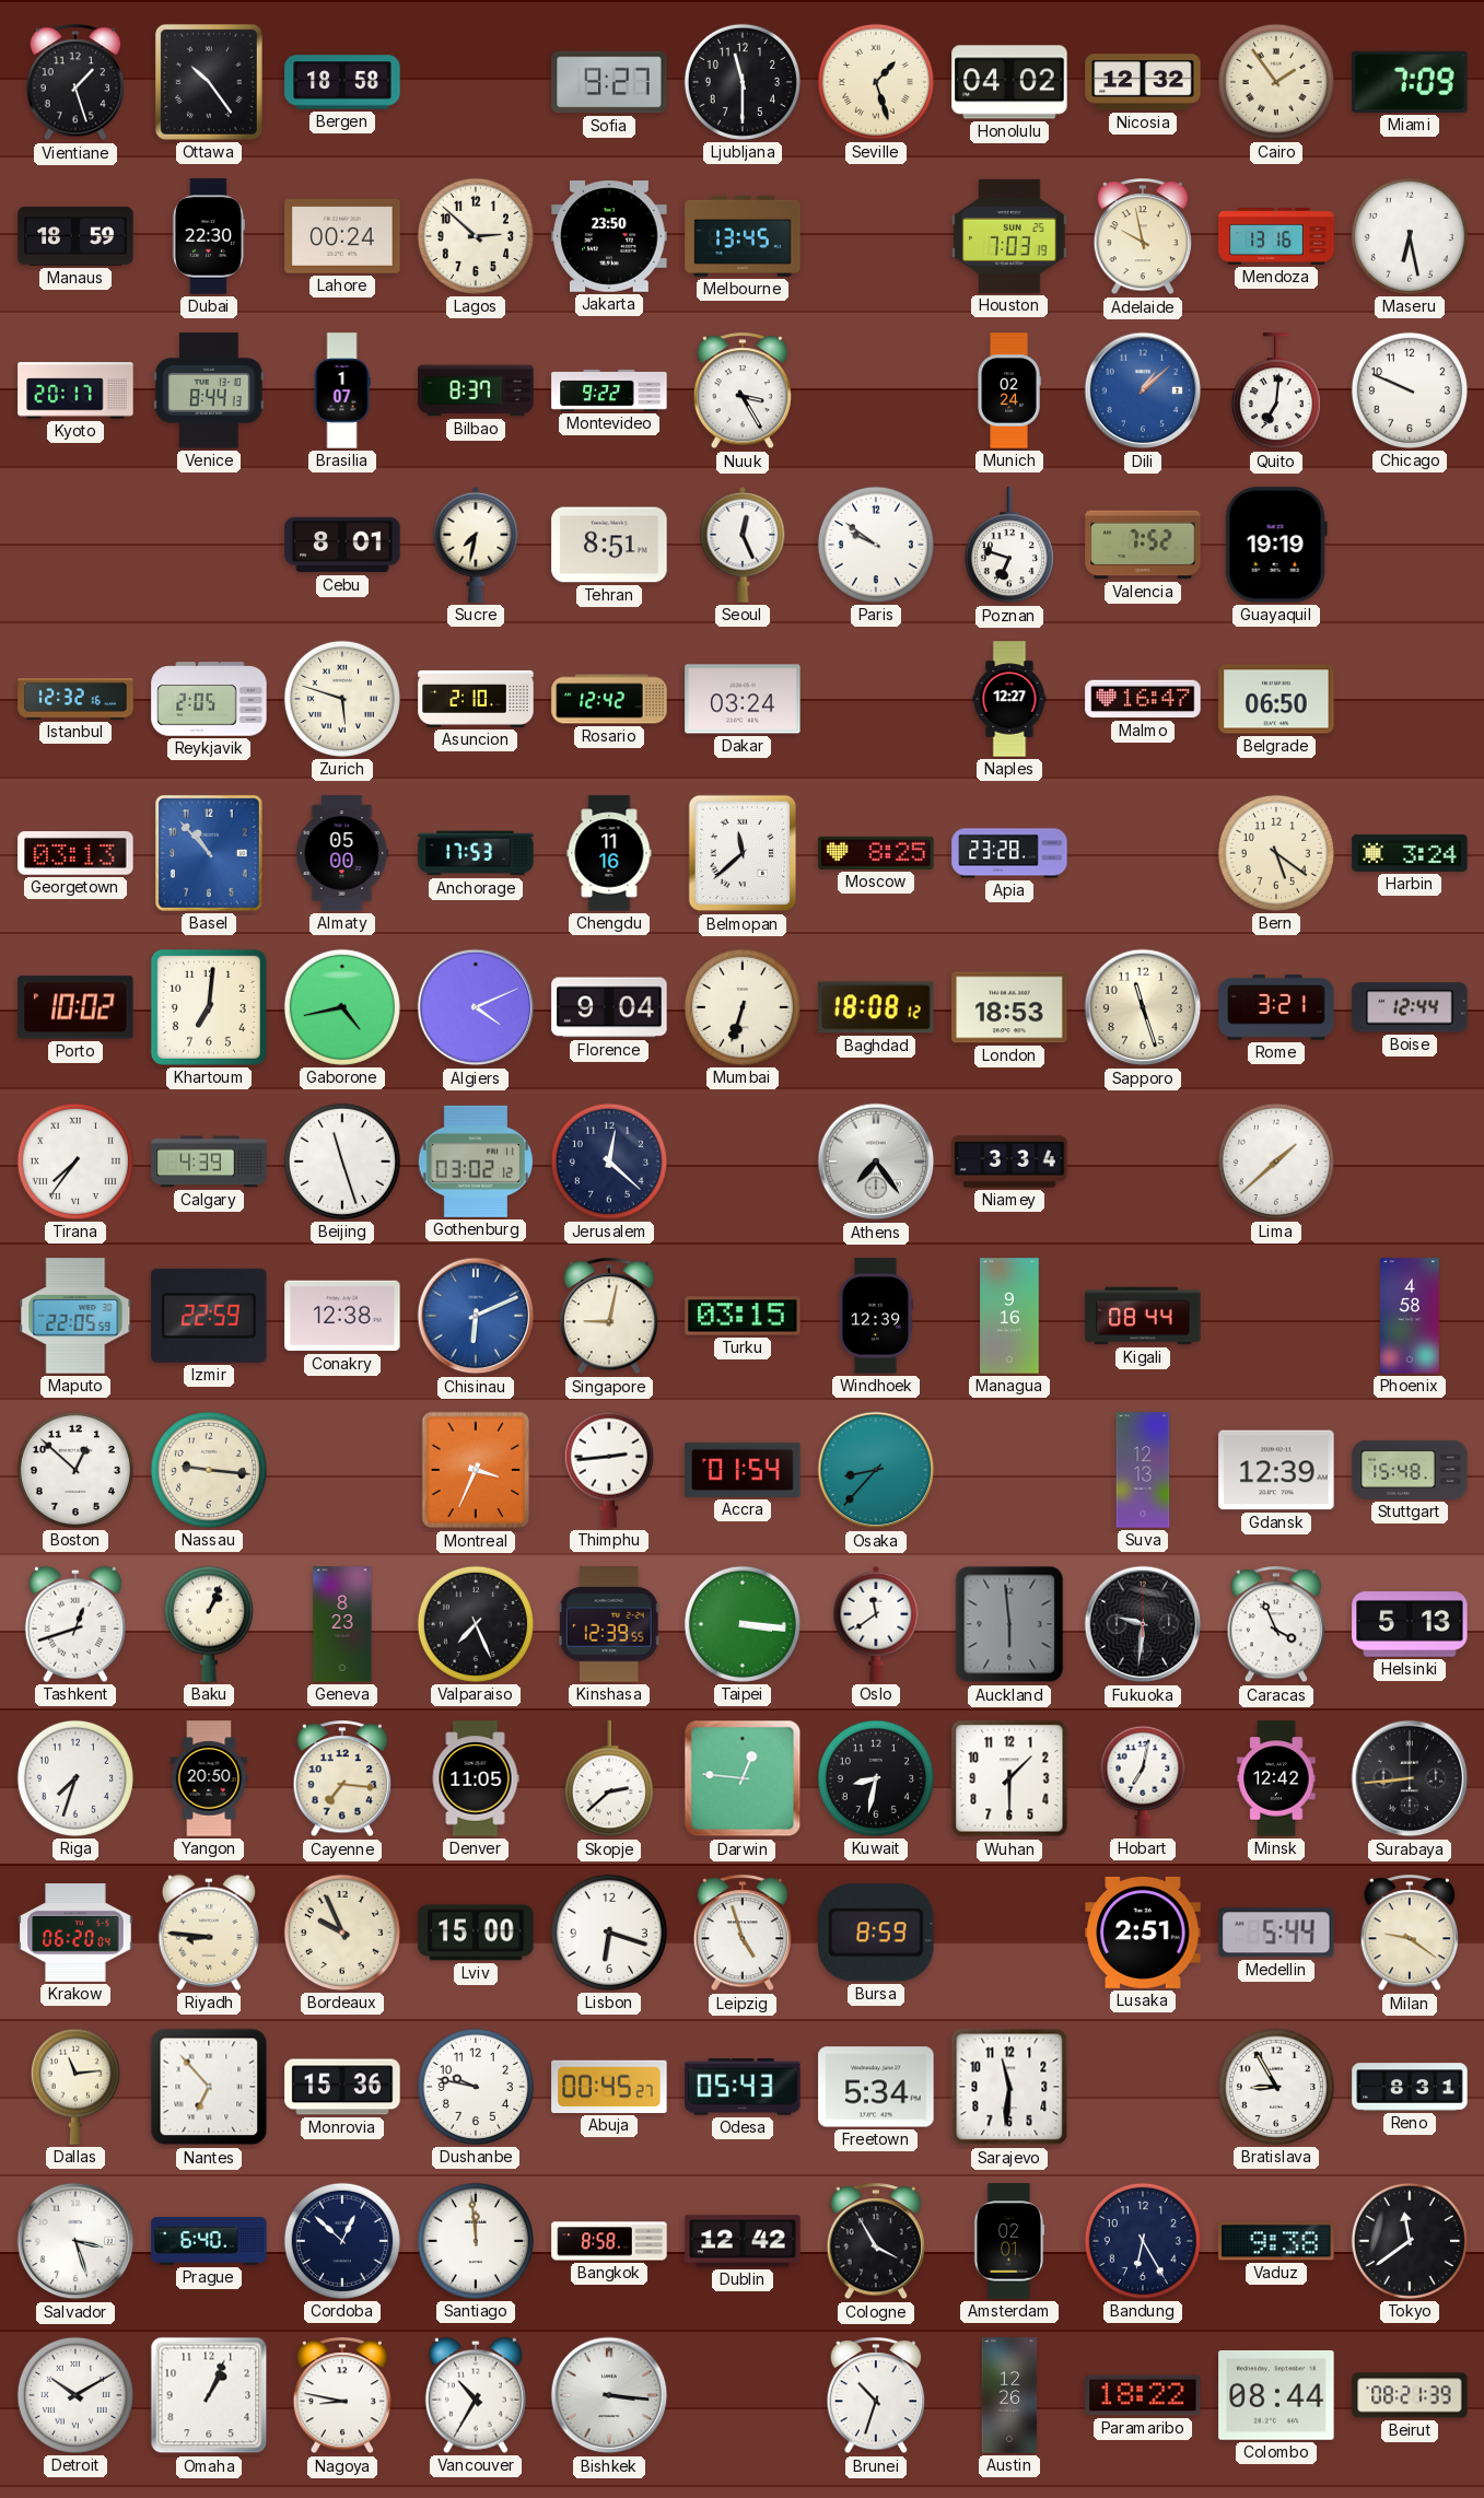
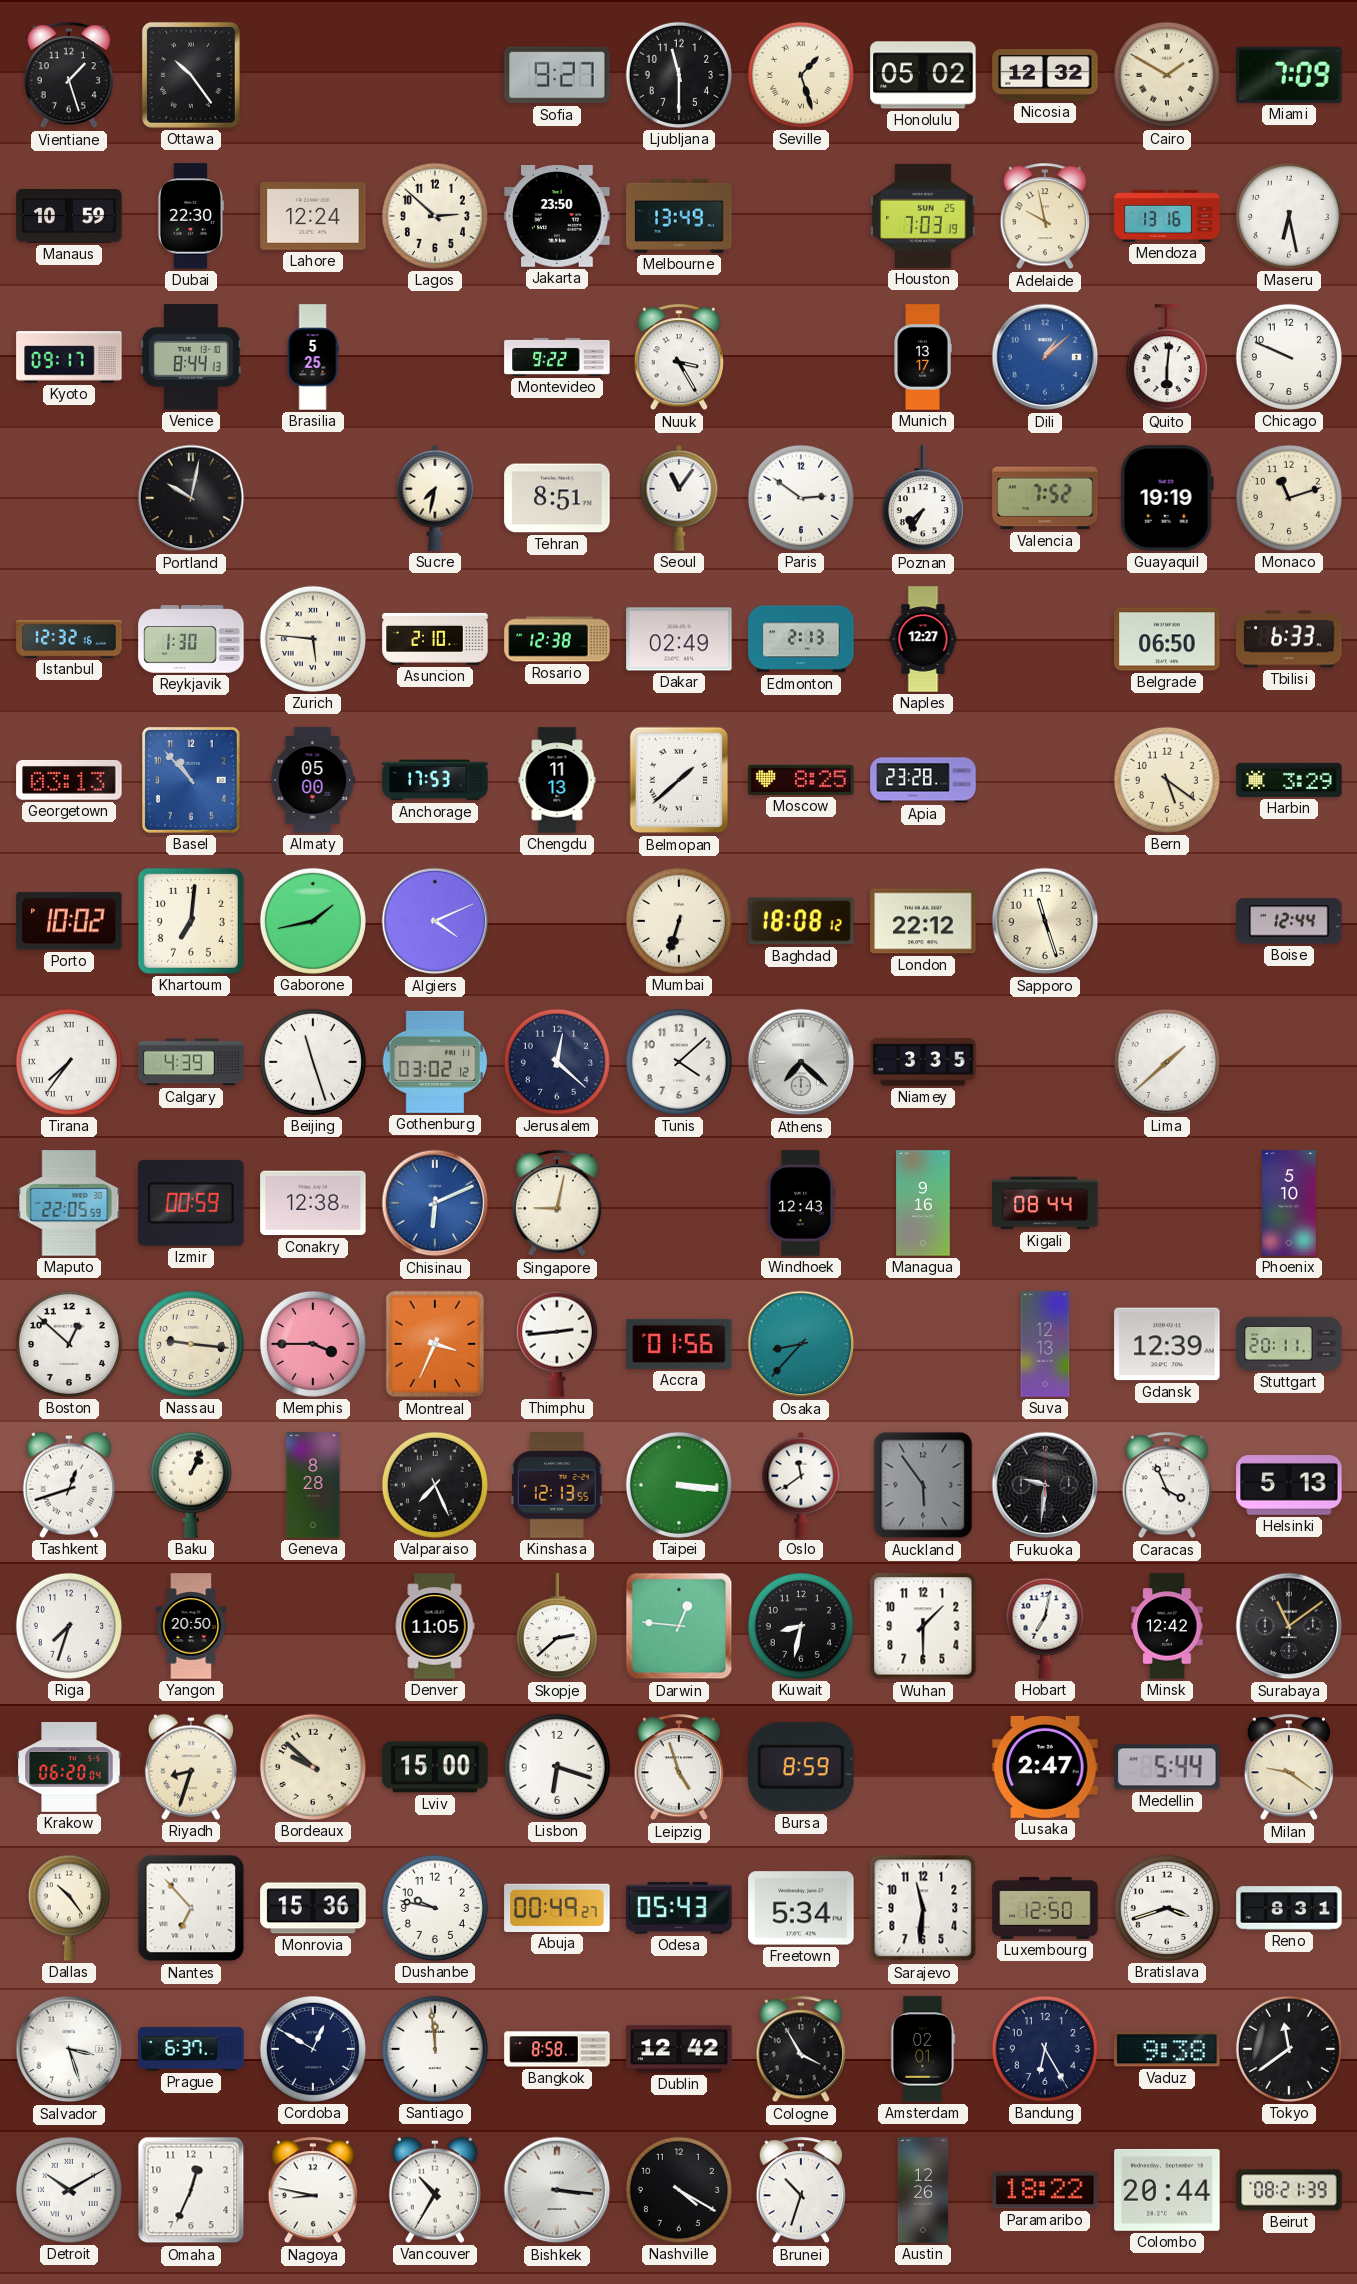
Bergen: 18:58 -> none
Honolulu: 04:02 -> 05:02
Cairo: 1:54 -> 1:50
Manaus: 18:59 -> 10:59
Lahore: 00:24 -> 12:24
Melbourne: 13:45 -> 13:49
Kyoto: 20:17 -> 09:17
Brasilia: 1:07 -> 5:25
Bilbao: 8:37 -> none
Munich: 02:24 -> 13:17
Quito: 7:01 -> 6:01
Portland: none -> 10:02
Cebu: 8:01 -> none
Seoul: 12:26 -> 11:06
Paris: 9:51 -> 2:51
Poznan: 6:48 -> 7:35
Monaco: none -> 11:12
Reykjavik: 2:05 -> 1:30
Zurich: 5:48 -> 5:46
Rosario: 12:42 -> 12:38
Dakar: 03:24 -> 02:49
Edmonton: none -> 2:13
Malmo: 16:47 -> none
Tbilisi: none -> 6:33
Chengdu: 11:16 -> 11:13
Belmopan: 11:38 -> 1:38
Harbin: 3:24 -> 3:29
Gaborone: 4:43 -> 1:43
Florence: 9:04 -> none
London: 18:53 -> 22:12
Rome: 3:21 -> none
Tunis: none -> 4:08
Athens: 7:24 -> 7:22
Niamey: 3:34 -> 3:35
Izmir: 22:59 -> 00:59
Turku: 03:15 -> none
Windhoek: 12:39 -> 12:43
Phoenix: 4:58 -> 5:10
Memphis: none -> 3:45
Accra: 01:54 -> 01:56
Stuttgart: 15:48 -> 20:11
Geneva: 8:23 -> 8:28
Kinshasa: 12:39 -> 12:13
Auckland: 5:59 -> 5:54
Cayenne: 7:16 -> none
Surabaya: 8:44 -> 11:09
Riyadh: 8:46 -> 8:33
Bordeaux: 9:56 -> 9:52
Lusaka: 2:51 -> 2:47
Dallas: 11:14 -> 10:24
Abuja: 00:45 -> 00:49
Luxembourg: none -> 12:50
Bratislava: 8:55 -> 3:42
Prague: 6:40 -> 6:37
Cordoba: 12:52 -> 12:50
Omaha: 1:04 -> 12:34
Nashville: none -> 4:20
Colombo: 08:44 -> 20:44
